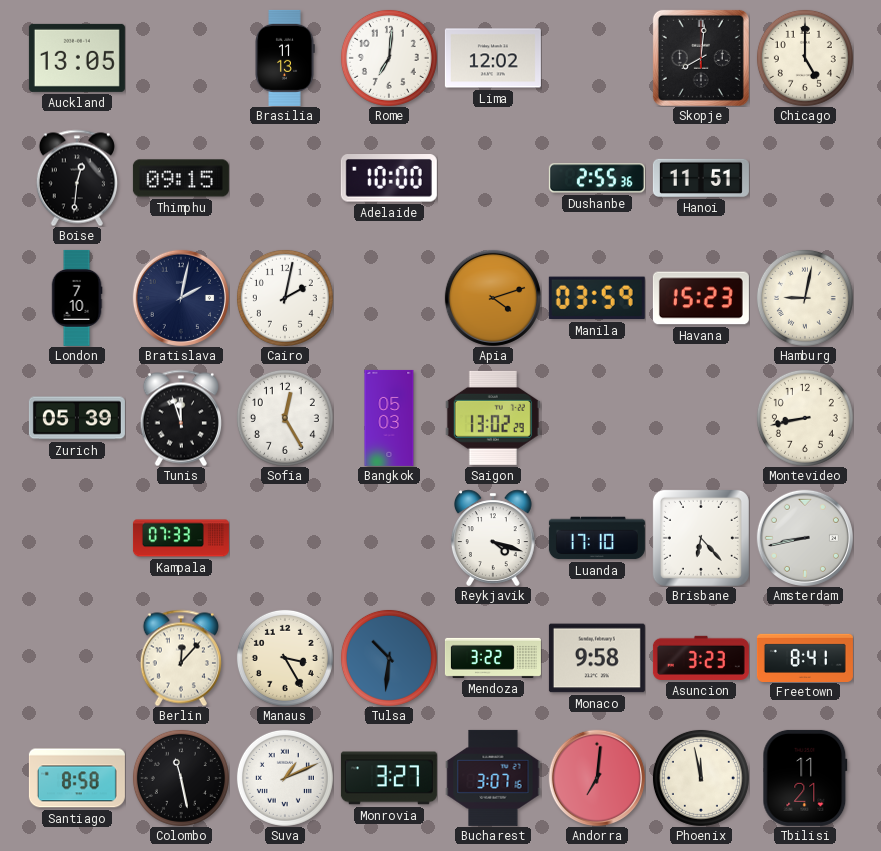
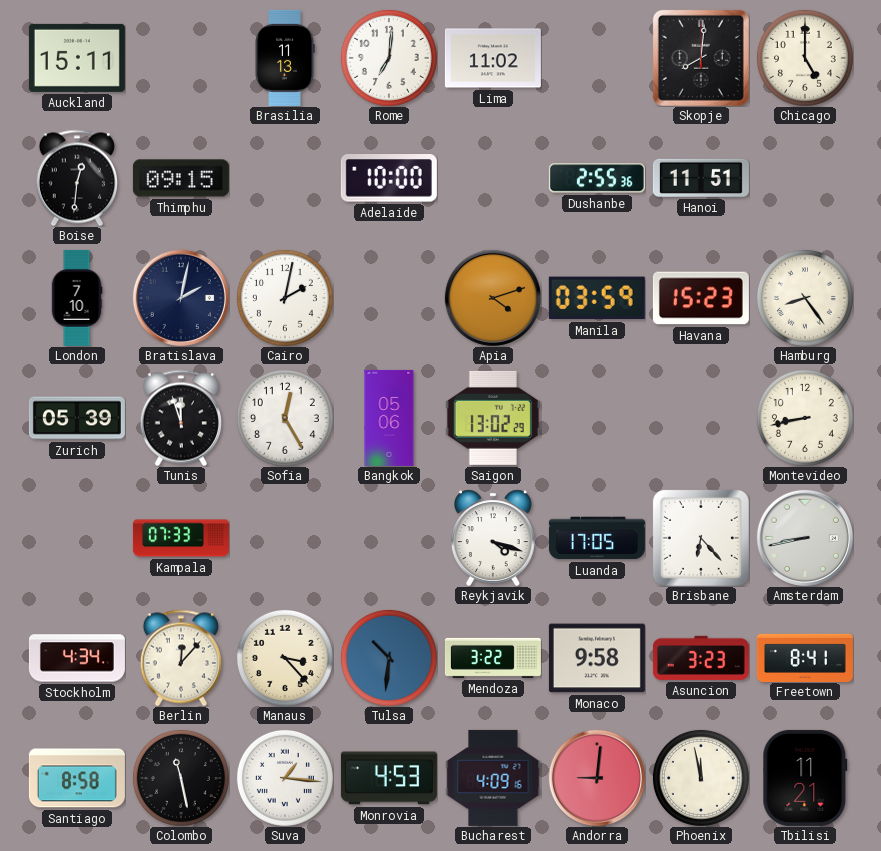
Auckland: 13:05 -> 15:11
Lima: 12:02 -> 11:02
Hamburg: 9:02 -> 8:24
Bangkok: 05:03 -> 05:06
Luanda: 17:10 -> 17:05
Stockholm: none -> 4:34
Manaus: 3:25 -> 3:23
Suva: 1:11 -> 1:16
Monrovia: 3:27 -> 4:53
Bucharest: 3:07 -> 4:09
Andorra: 7:01 -> 9:01
